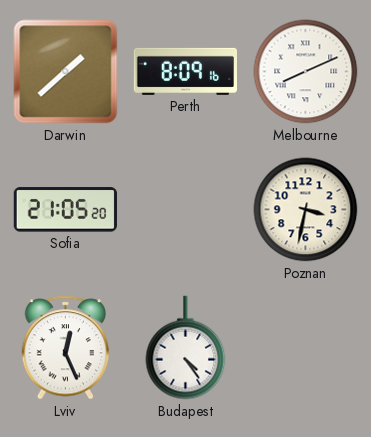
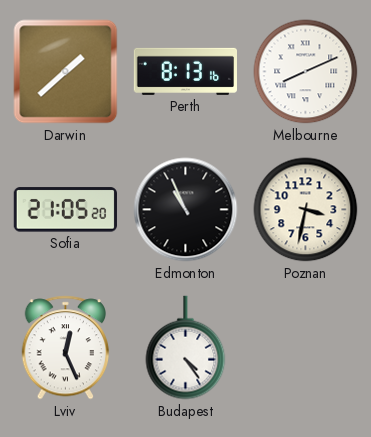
Perth: 8:09 -> 8:13
Edmonton: none -> 10:56
